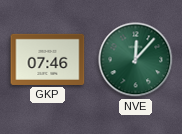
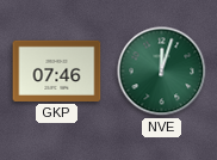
NVE: 12:07 -> 12:03
